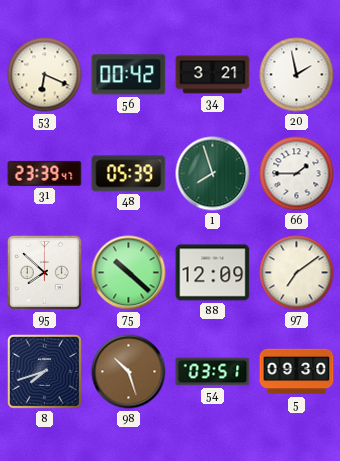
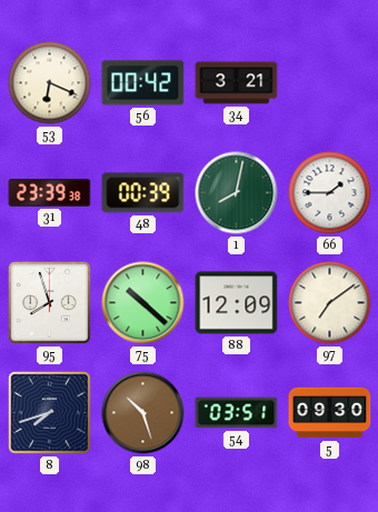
20: 1:58 -> none
31: 23:39:47 -> 23:39:38
48: 05:39 -> 00:39
1: 7:57 -> 8:02
95: 7:52 -> 7:57
